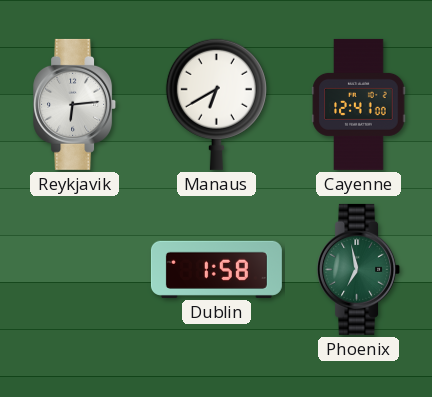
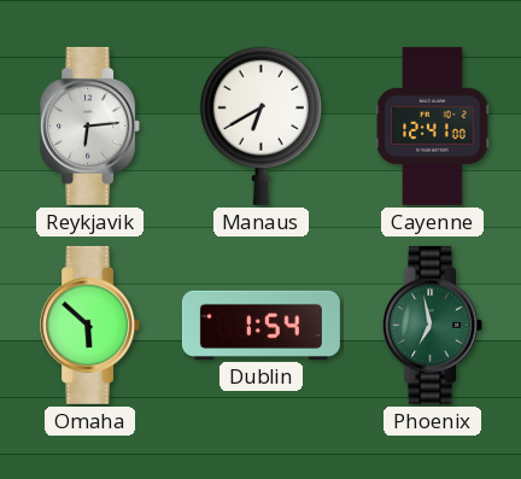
Omaha: none -> 5:52
Dublin: 1:58 -> 1:54
